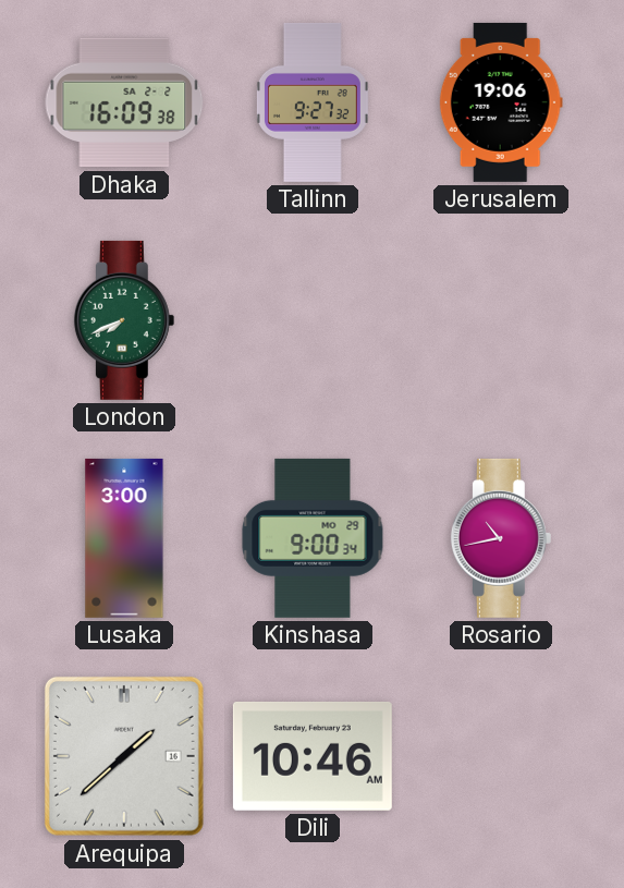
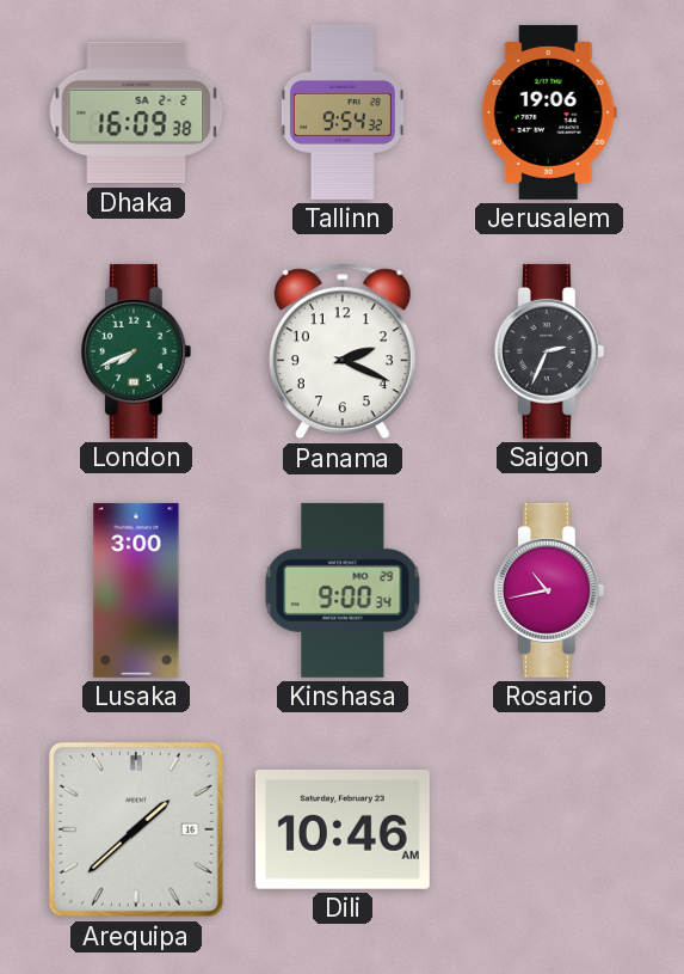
Tallinn: 9:27 -> 9:54
Panama: none -> 2:19
Saigon: none -> 2:34
